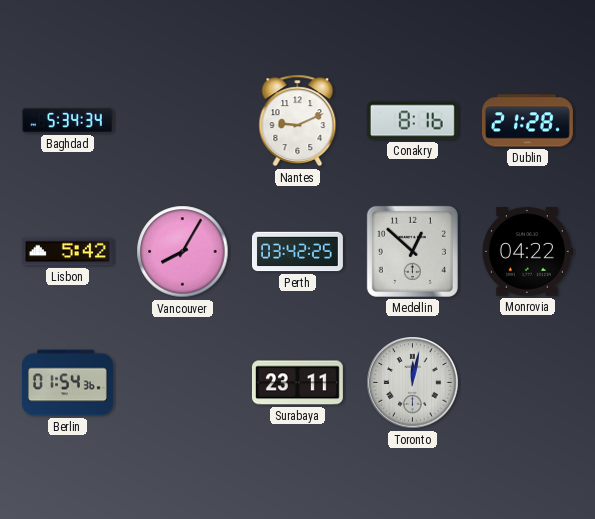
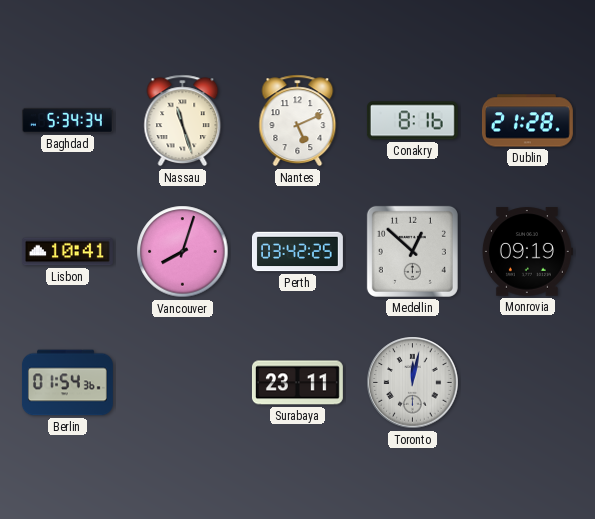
Nassau: none -> 11:27
Nantes: 9:11 -> 5:11
Lisbon: 5:42 -> 10:41
Vancouver: 8:05 -> 8:03
Monrovia: 04:22 -> 09:19
